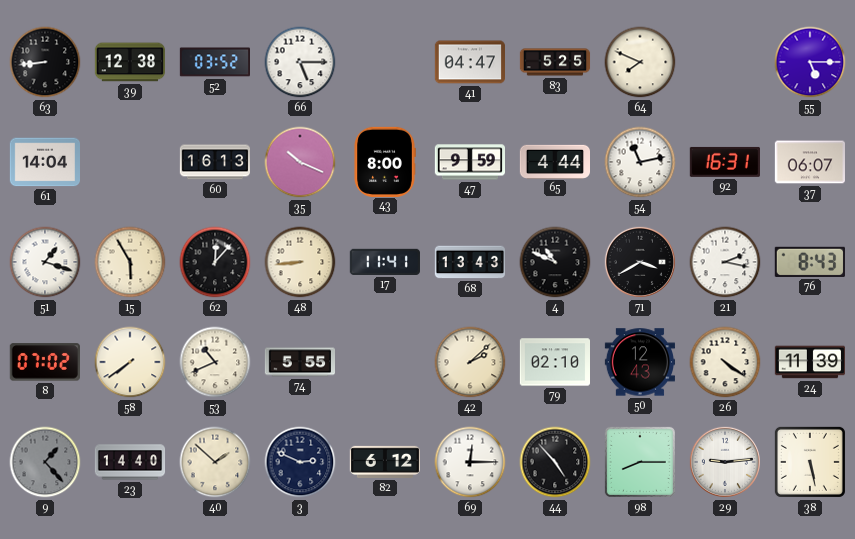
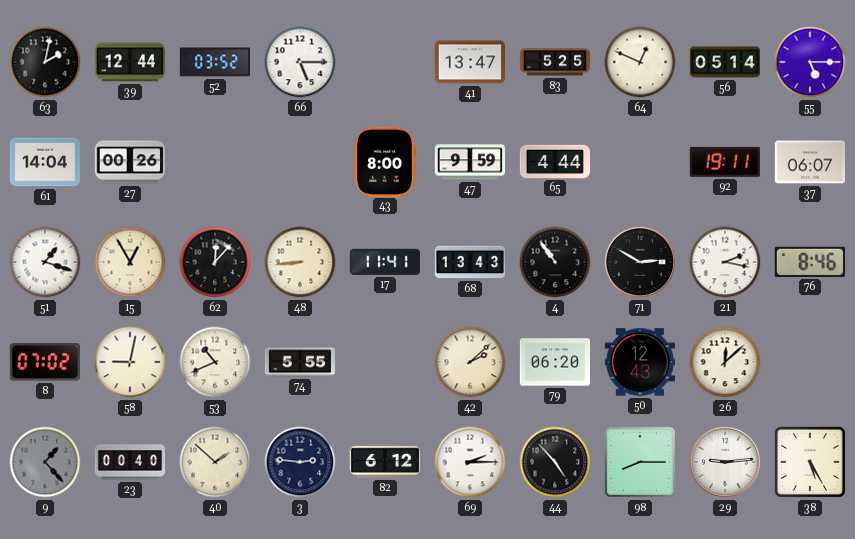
63: 8:44 -> 2:02
39: 12:38 -> 12:44
41: 04:47 -> 13:47
64: 7:49 -> 12:49
56: none -> 05:14
27: none -> 00:26
60: 16:13 -> none
35: 10:19 -> none
54: 11:13 -> none
92: 16:31 -> 19:11
15: 5:55 -> 12:55
4: 10:49 -> 10:54
71: 3:40 -> 2:50
76: 8:43 -> 8:46
58: 7:39 -> 9:02
79: 02:10 -> 06:20
26: 4:21 -> 12:08
24: 11:39 -> none
23: 14:40 -> 00:40
3: 2:49 -> 2:46
69: 12:15 -> 2:15
38: 5:28 -> 5:25
